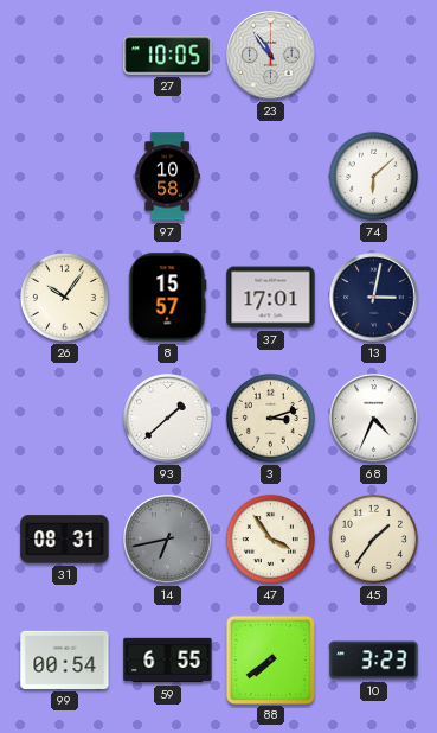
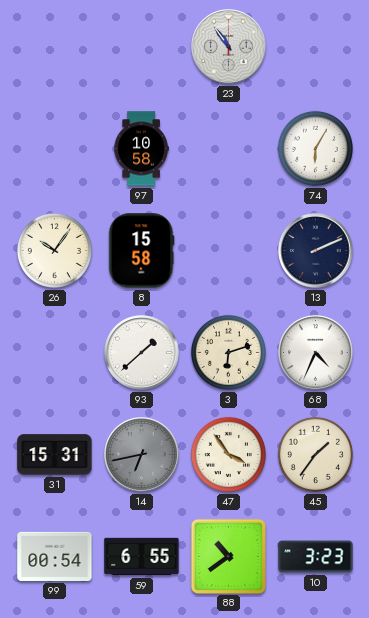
27: 10:05 -> none
74: 6:08 -> 6:05
8: 15:57 -> 15:58
37: 17:01 -> none
13: 3:02 -> 2:11
3: 3:12 -> 6:12
31: 08:31 -> 15:31
88: 7:39 -> 10:39
